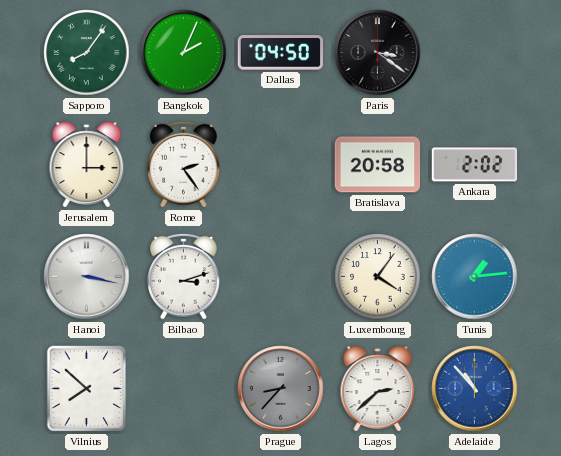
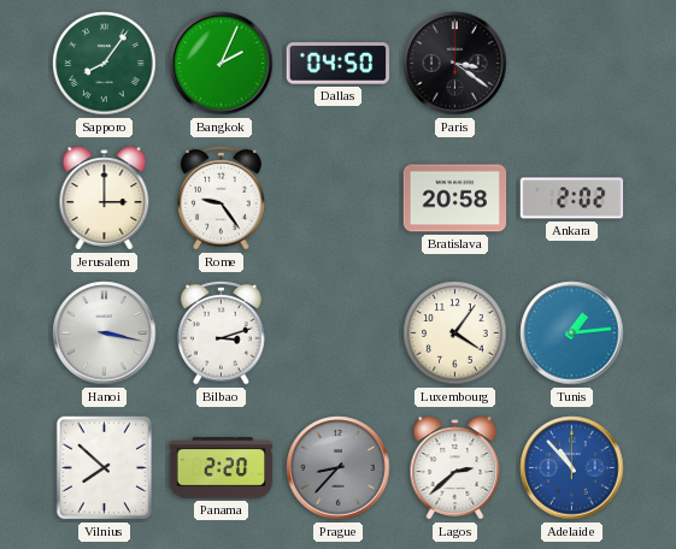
Rome: 2:24 -> 9:24
Panama: none -> 2:20
